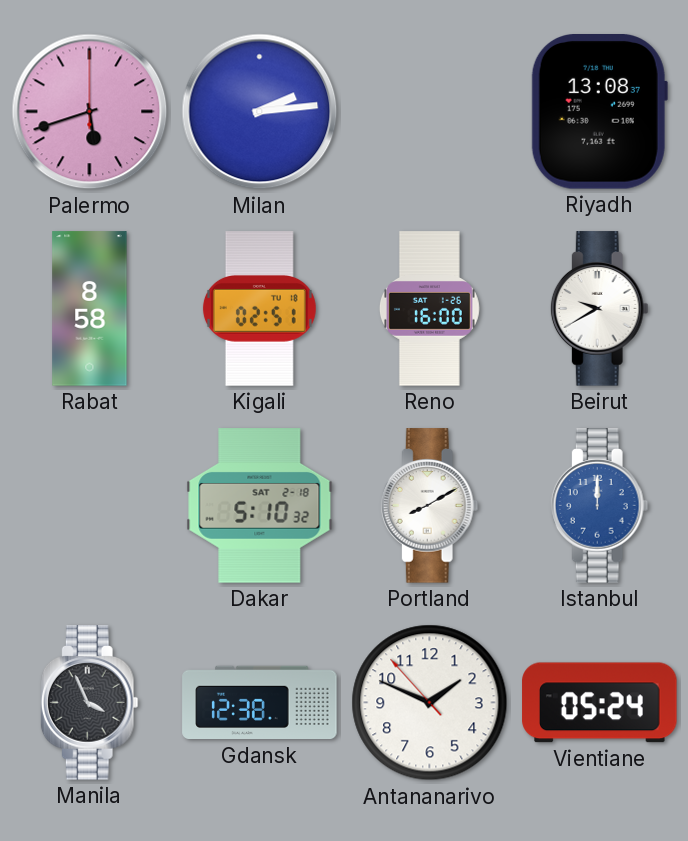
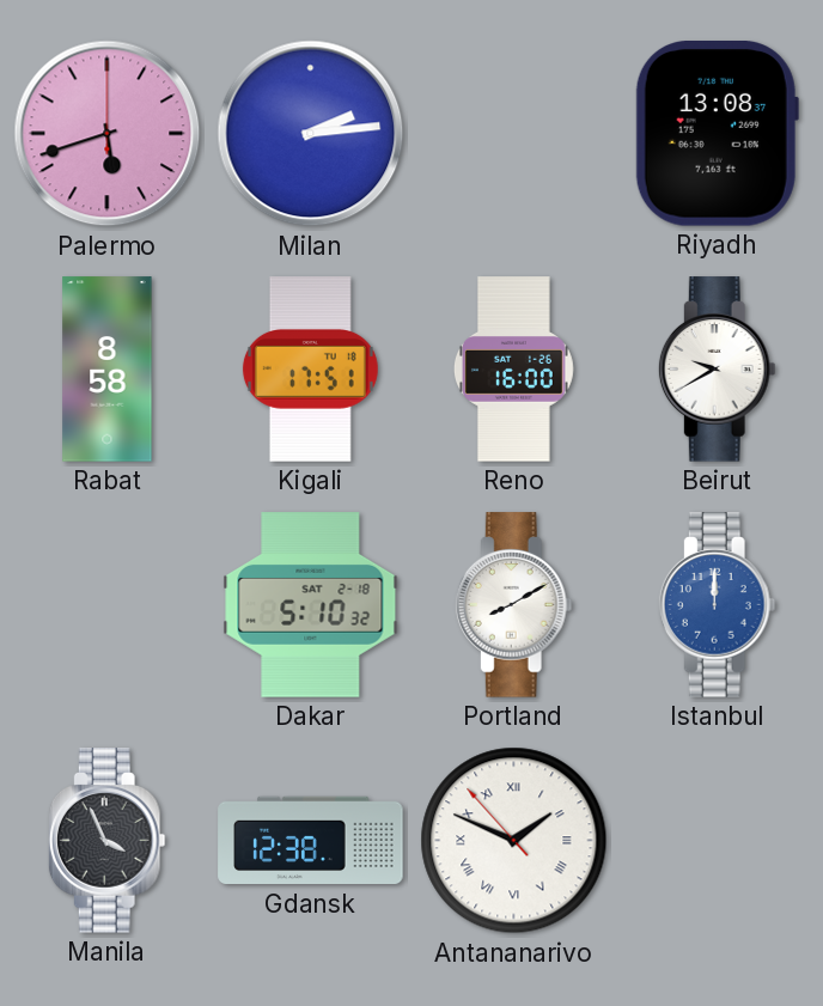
Kigali: 02:51 -> 17:51
Antananarivo numerals: Arabic -> Roman
Vientiane: 05:24 -> none
